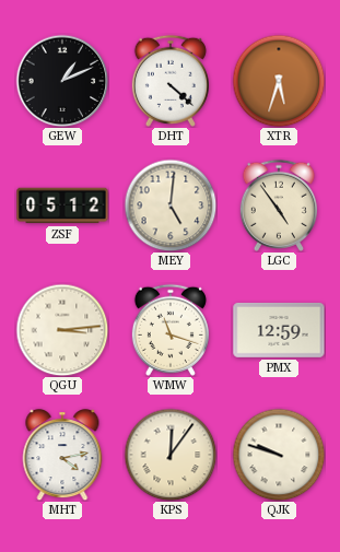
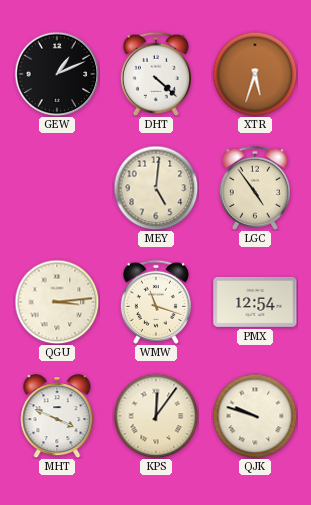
ZSF: 05:12 -> none
PMX: 12:59 -> 12:54
MHT: 4:13 -> 3:49
